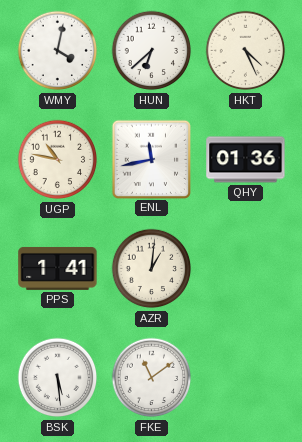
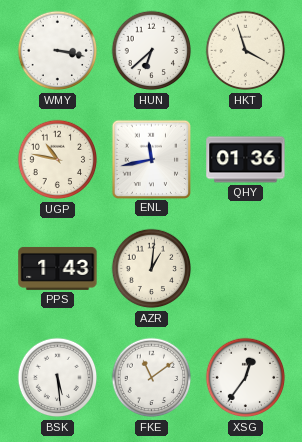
WMY: 4:02 -> 3:17
HKT: 4:26 -> 3:57
PPS: 1:41 -> 1:43
XSG: none -> 12:36
